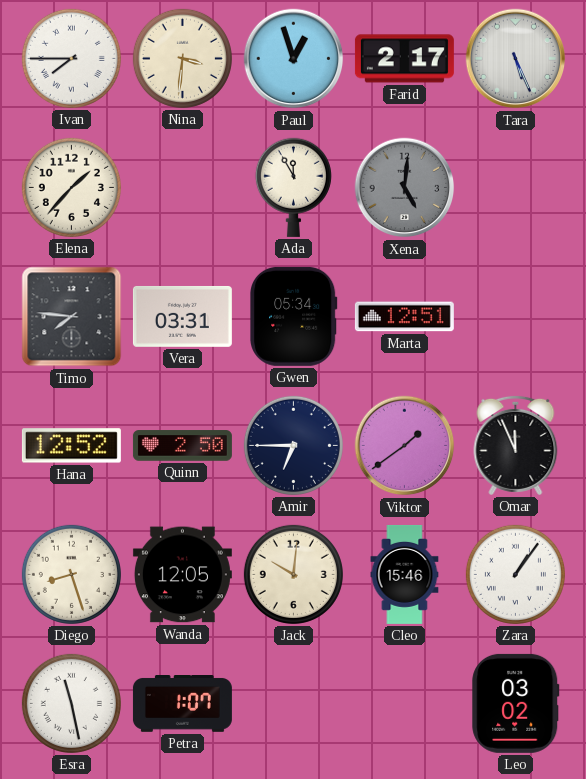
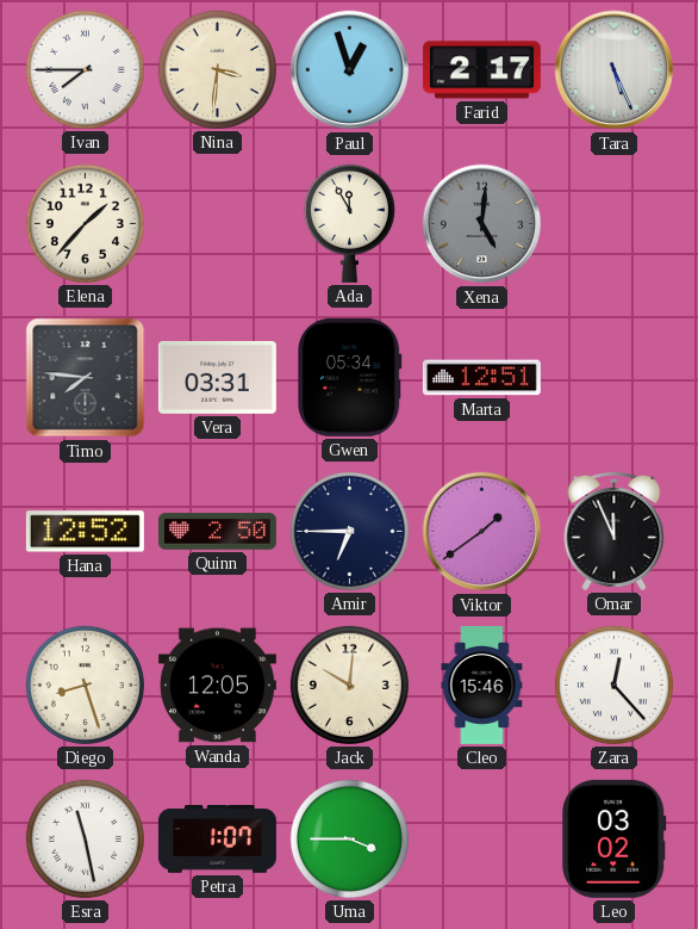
Zara: 1:06 -> 12:23
Uma: none -> 3:45
